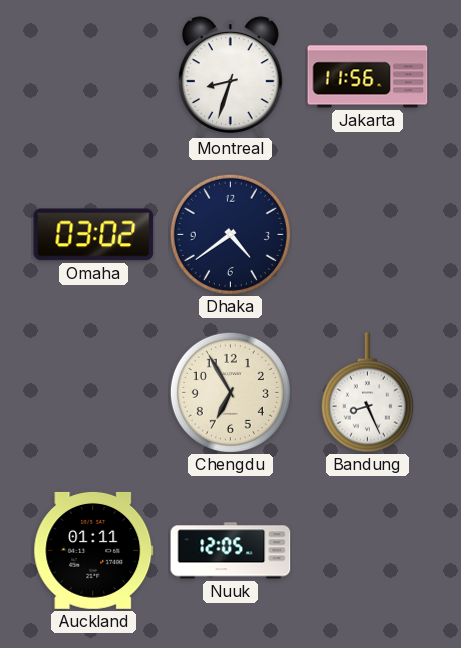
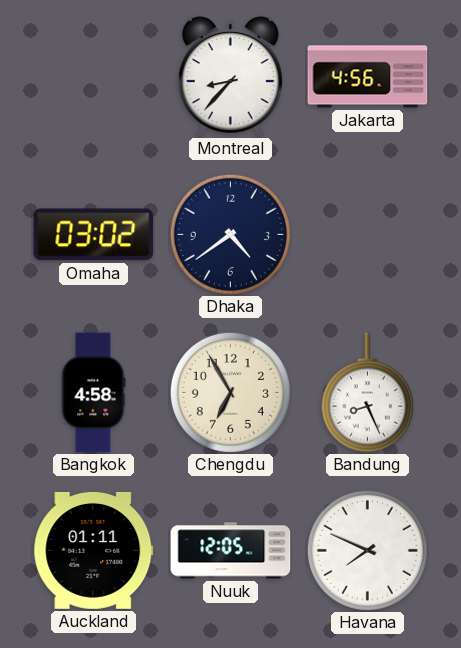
Montreal: 8:33 -> 8:37
Jakarta: 11:56 -> 4:56
Bangkok: none -> 4:58
Havana: none -> 7:49
